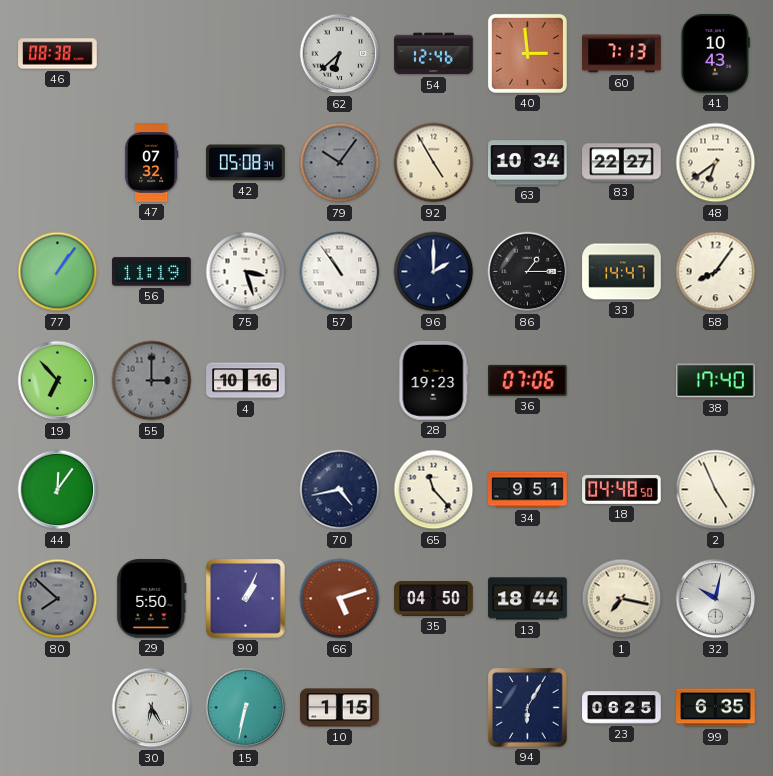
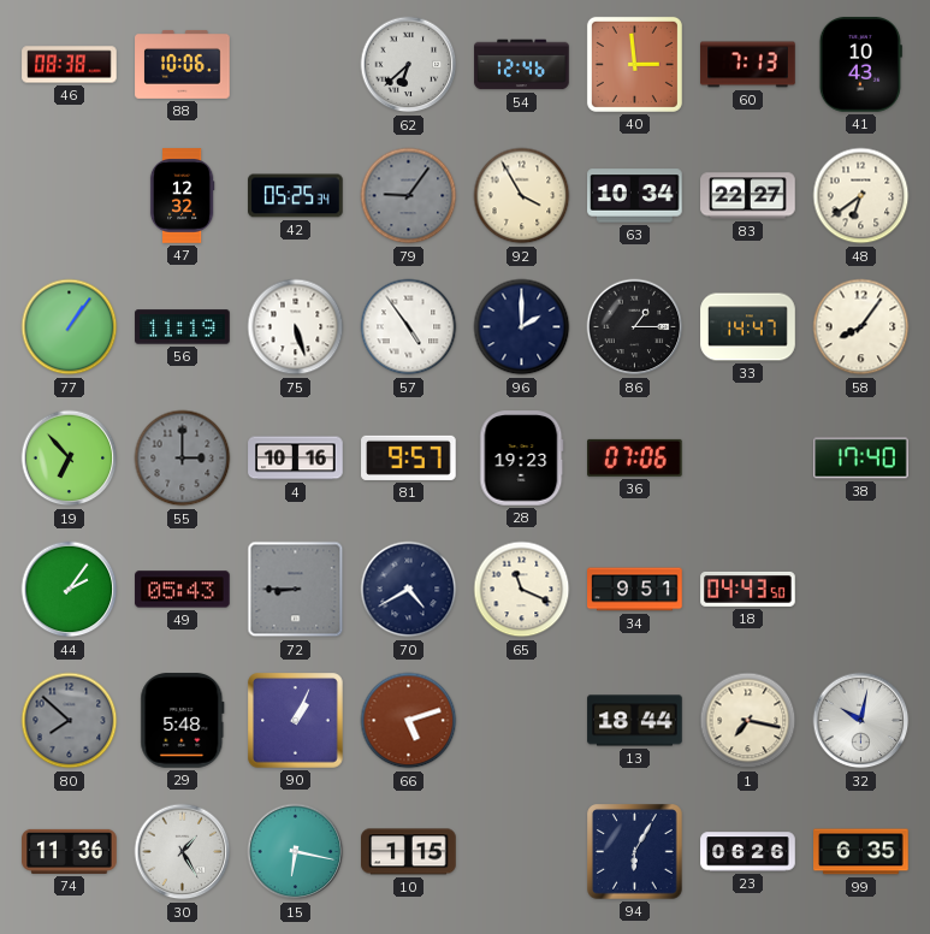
88: none -> 10:06
47: 07:32 -> 12:32
42: 05:08 -> 05:25
79: 10:06 -> 9:06
92: 4:55 -> 3:55
75: 3:27 -> 5:27
57: 10:54 -> 4:54
81: none -> 9:57
44: 12:06 -> 2:06
49: none -> 05:43
72: none -> 8:45
70: 4:43 -> 4:40
65: 11:23 -> 11:19
18: 04:48 -> 04:43
2: 4:56 -> none
29: 5:50 -> 5:48
35: 04:50 -> none
74: none -> 11:36
30: 6:25 -> 1:25
15: 6:32 -> 6:17
23: 06:25 -> 06:26
